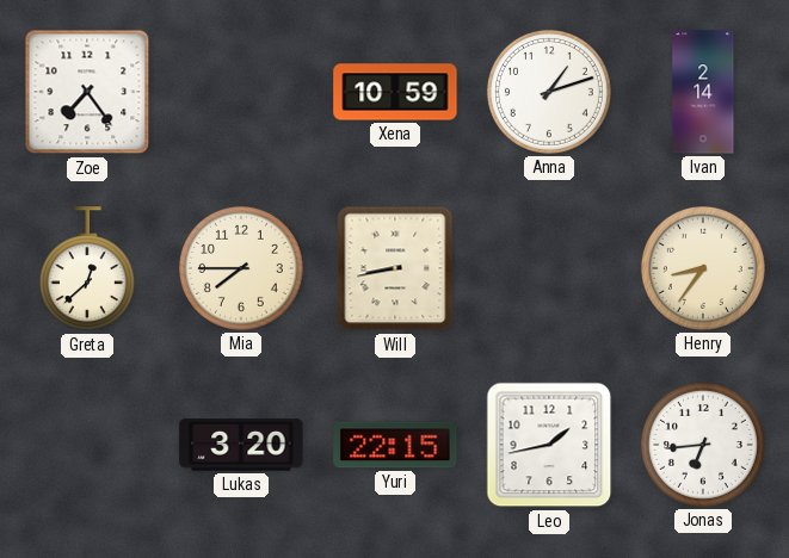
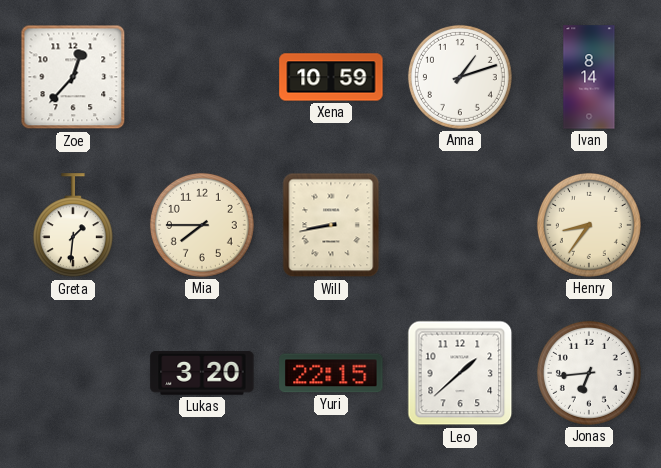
Zoe: 7:24 -> 12:37
Ivan: 2:14 -> 8:14
Greta: 12:38 -> 1:31
Leo: 1:43 -> 1:38
